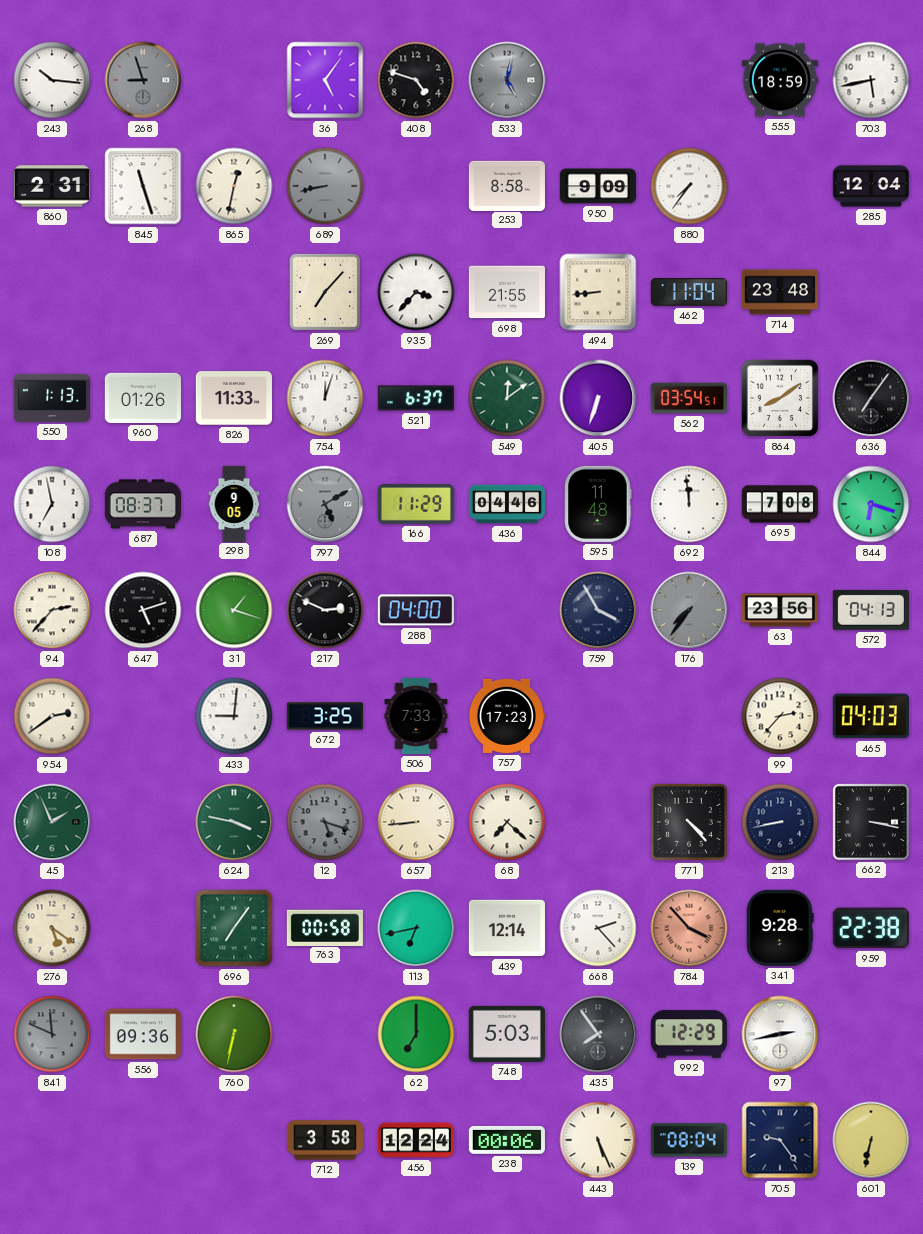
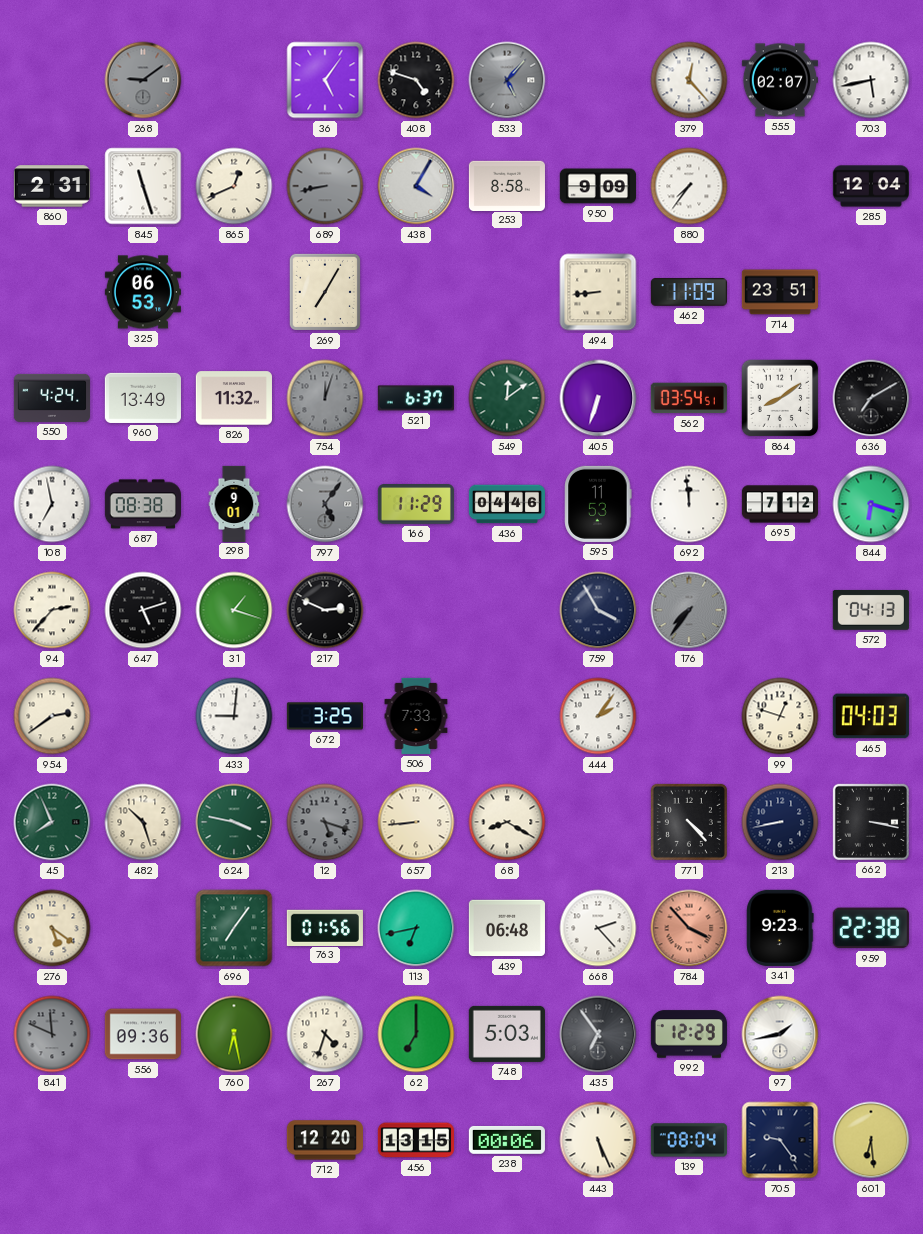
243: 10:16 -> none
268: 8:57 -> 9:09
533: 5:02 -> 5:07
379: none -> 12:23
555: 18:59 -> 02:07
865: 12:32 -> 12:41
438: none -> 4:05
325: none -> 06:53
269: 7:07 -> 7:05
935: 3:37 -> none
698: 21:55 -> none
462: 11:04 -> 11:09
714: 23:48 -> 23:51
550: 1:13 -> 4:24
960: 01:26 -> 13:49
826: 11:33 -> 11:32
754 dial: white -> grey
636: 7:06 -> 7:10
687: 08:37 -> 08:38
298: 9:05 -> 9:01
797: 5:10 -> 5:06
595: 11:48 -> 11:53
695: 7:08 -> 7:12
288: 04:00 -> none
63: 23:56 -> none
757: 17:23 -> none
444: none -> 2:06
99: 2:37 -> 12:48
45: 1:56 -> 7:56
482: none -> 10:27
68: 7:22 -> 8:20
763: 00:58 -> 01:56
439: 12:14 -> 06:48
341: 9:28 -> 9:23
760: 6:32 -> 6:28
267: none -> 4:33
435: 7:54 -> 6:54
97: 2:43 -> 1:43
712: 3:58 -> 12:20
456: 12:24 -> 13:15
601: 6:32 -> 6:29
